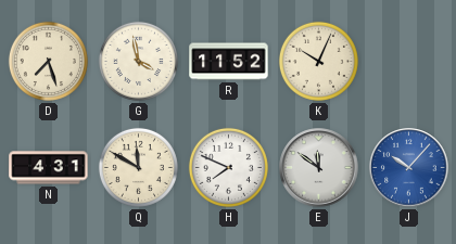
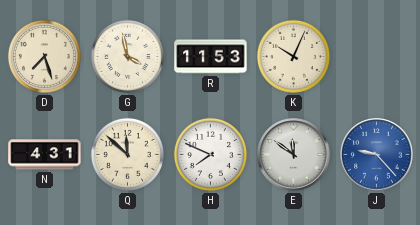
R: 11:52 -> 11:53
Q: 11:50 -> 11:52
J: 10:07 -> 9:23
